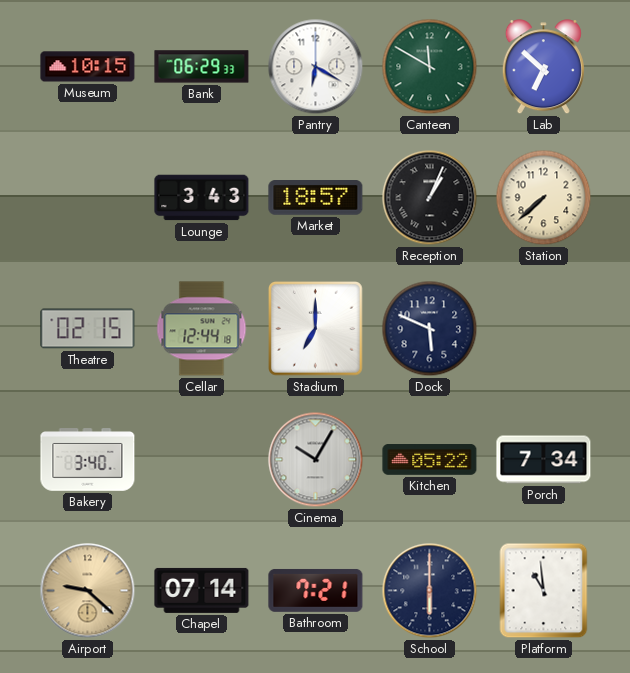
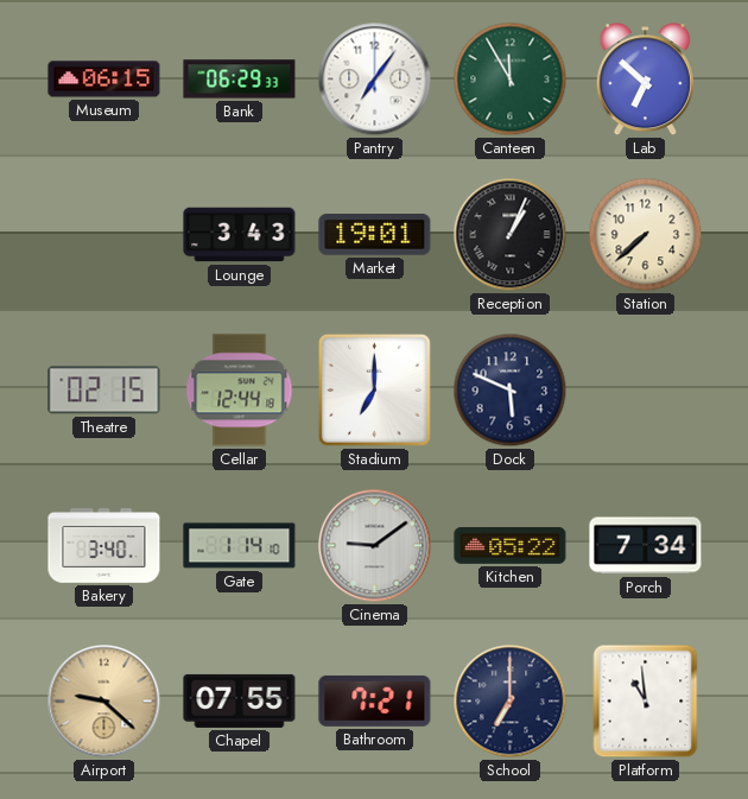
Museum: 10:15 -> 06:15
Pantry: 6:20 -> 7:06
Canteen: 11:50 -> 11:55
Market: 18:57 -> 19:01
Gate: none -> 1:14
Cinema: 10:05 -> 9:09
Chapel: 07:14 -> 07:55
School: 6:00 -> 7:00
